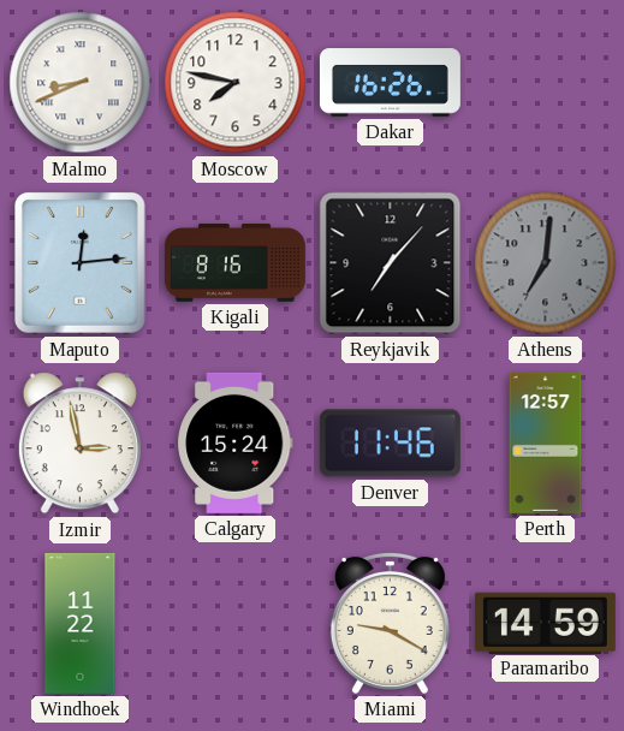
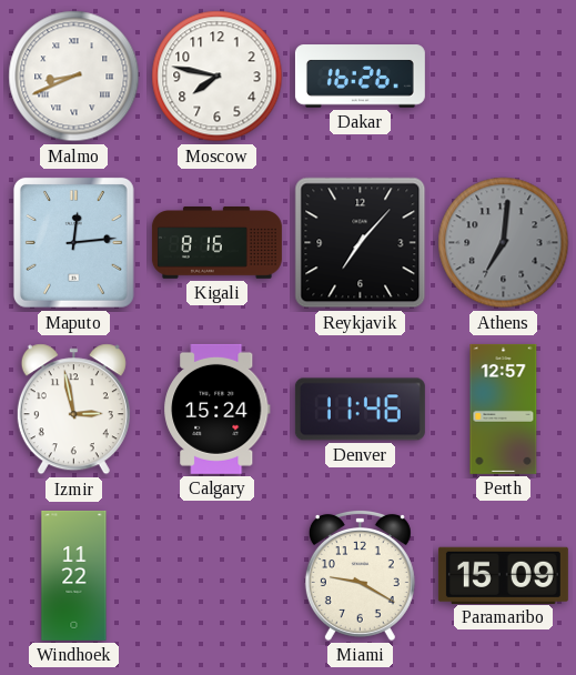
Paramaribo: 14:59 -> 15:09
